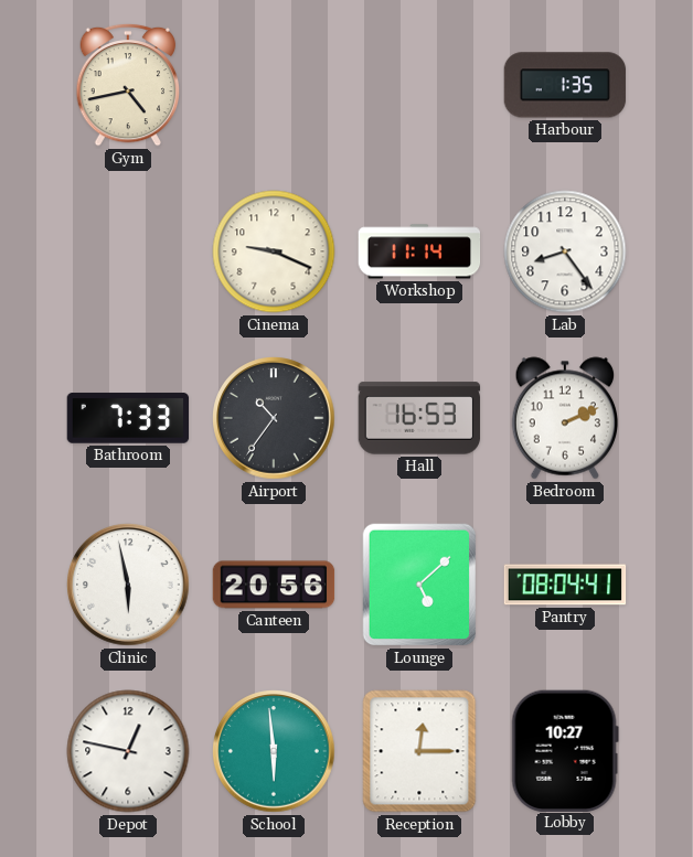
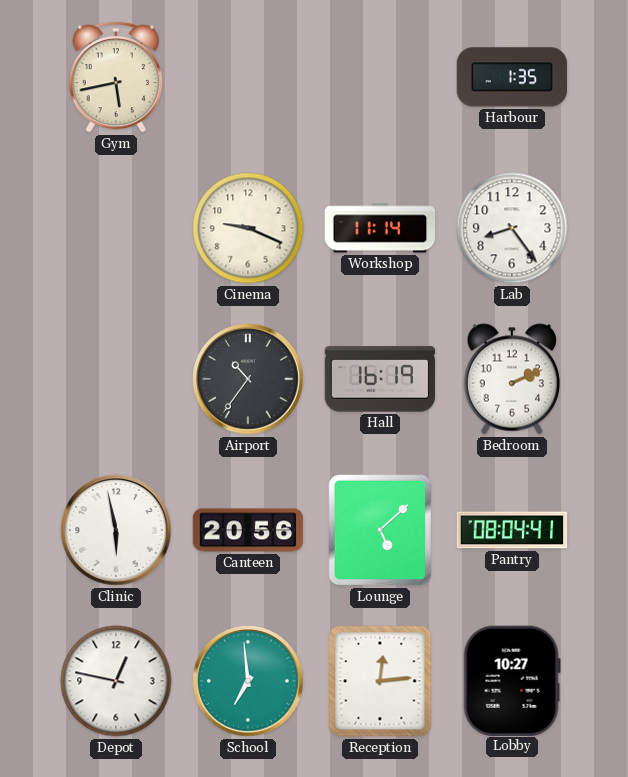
Gym: 4:43 -> 5:43
Bathroom: 7:33 -> none
Hall: 16:53 -> 16:19
School: 5:59 -> 6:59
Reception: 12:15 -> 12:14
